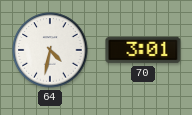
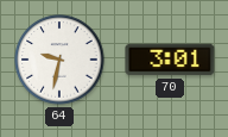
64: 4:32 -> 9:32
